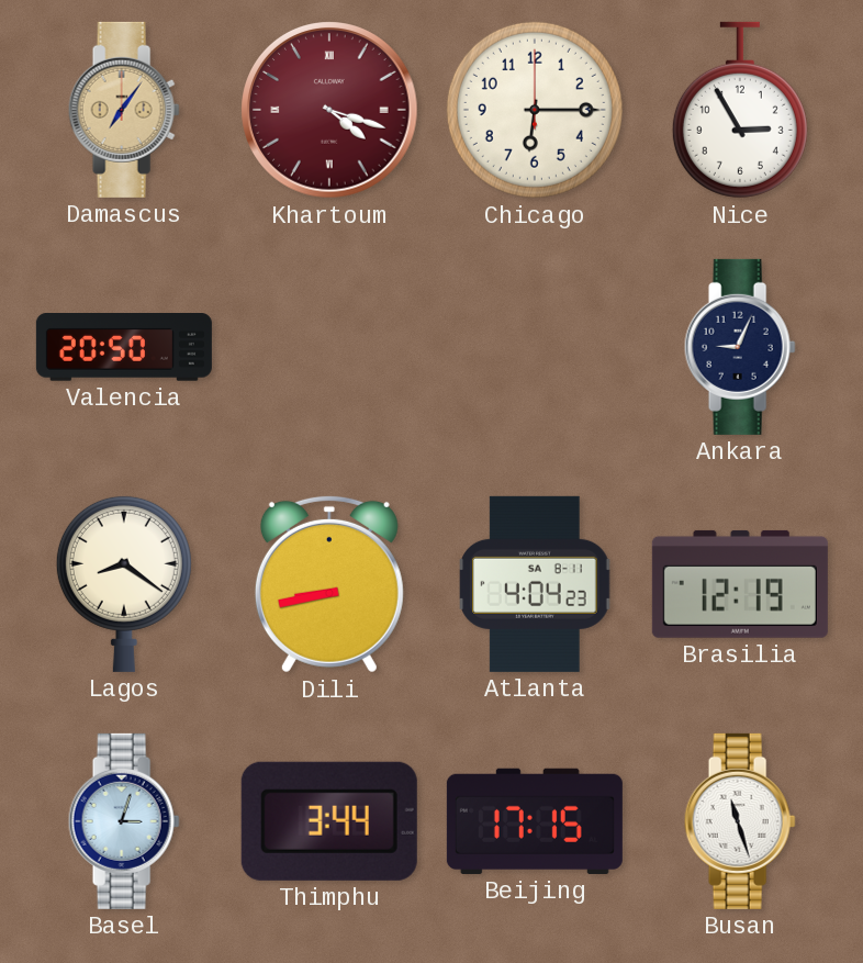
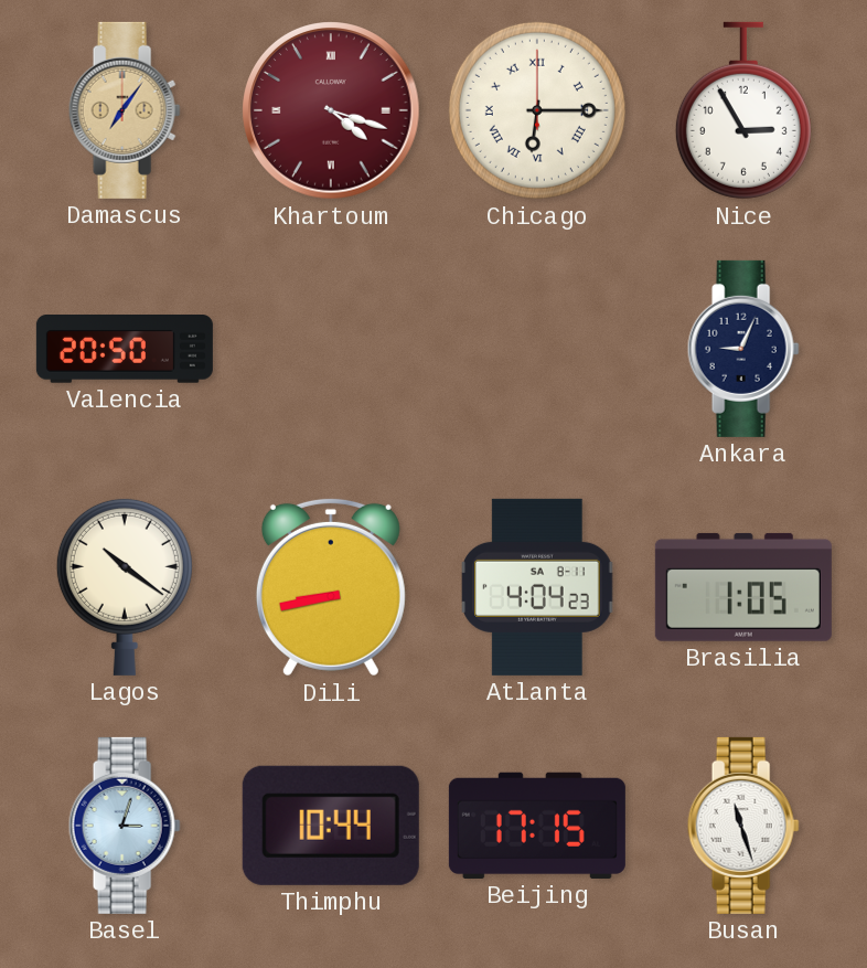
Chicago numerals: Arabic -> Roman
Lagos: 8:21 -> 10:21
Brasilia: 12:19 -> 1:05
Thimphu: 3:44 -> 10:44
